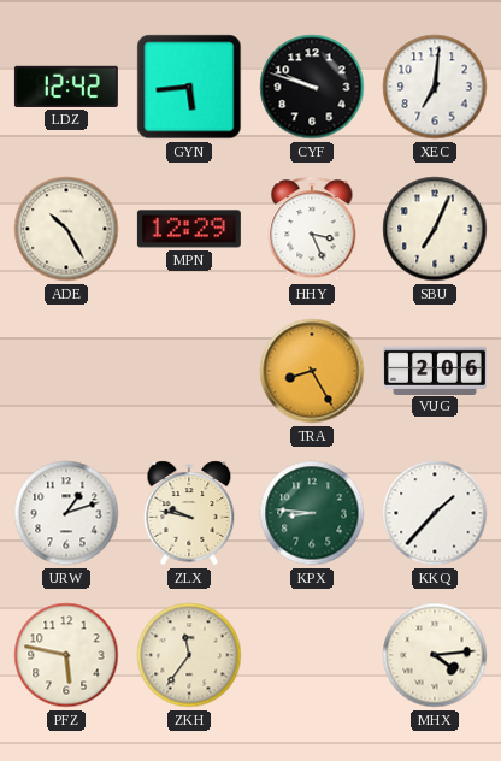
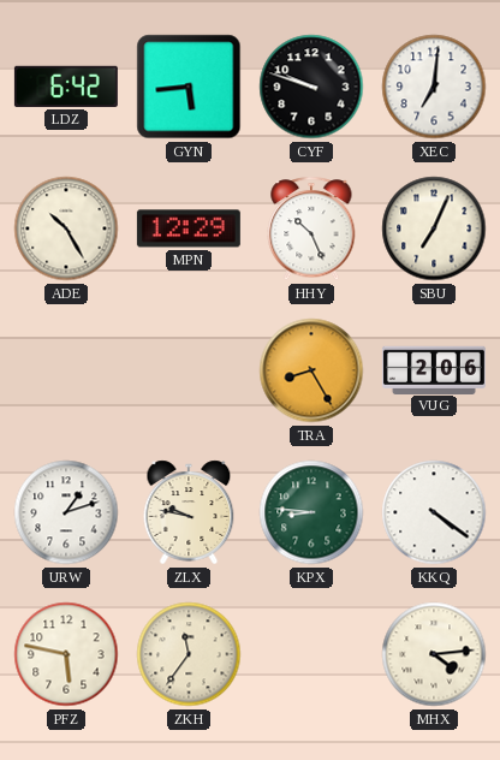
LDZ: 12:42 -> 6:42
HHY: 3:26 -> 10:26
KKQ: 1:37 -> 4:21
